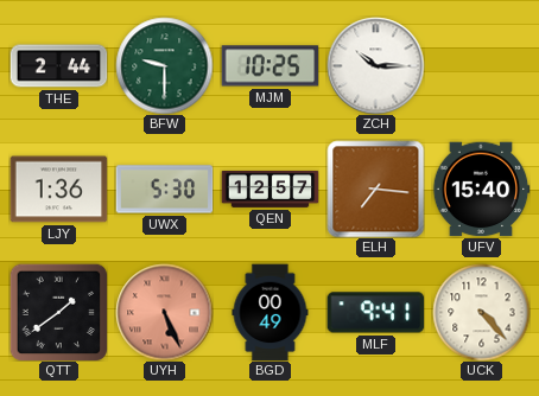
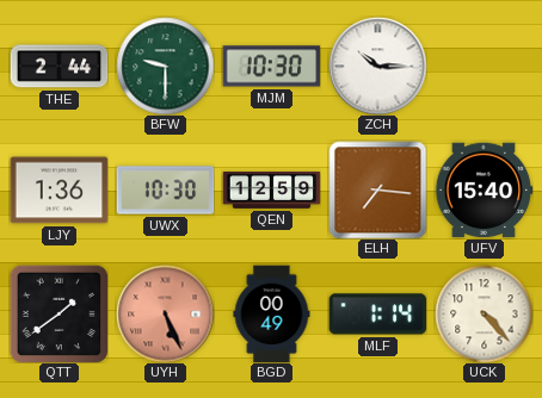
MJM: 10:25 -> 10:30
UWX: 5:30 -> 10:30
QEN: 12:57 -> 12:59
MLF: 9:41 -> 1:14
